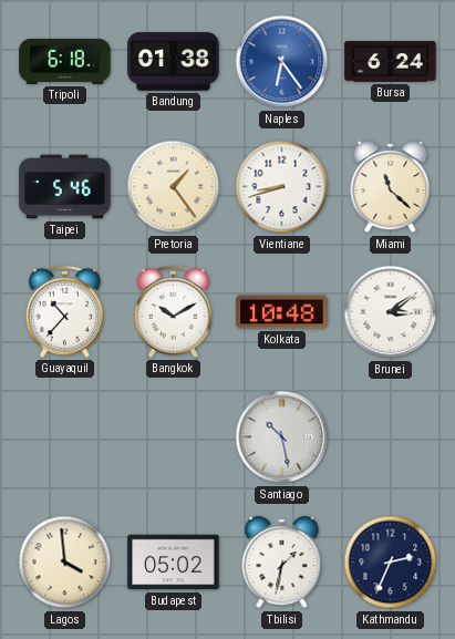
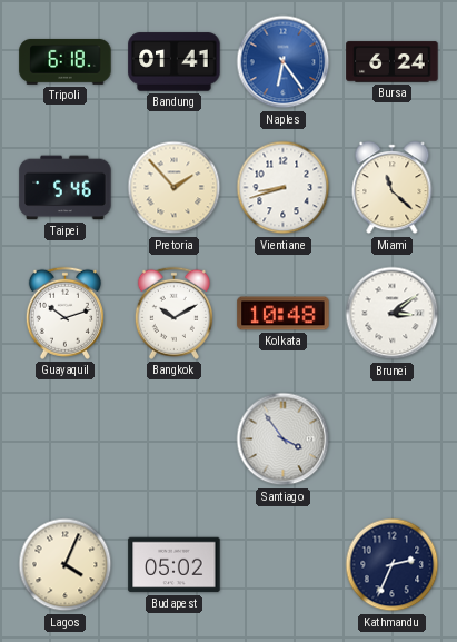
Bandung: 01:38 -> 01:41
Pretoria: 1:24 -> 1:53
Guayaquil: 10:37 -> 10:12
Santiago: 10:28 -> 3:54
Lagos: 3:59 -> 4:04
Tbilisi: 1:32 -> none
